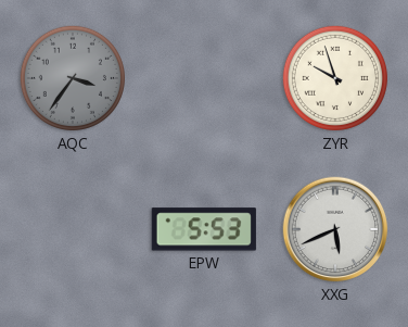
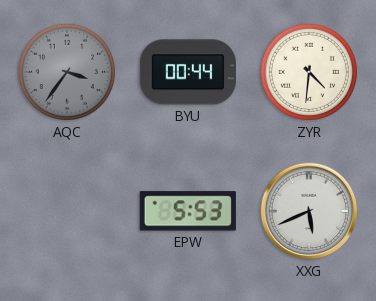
BYU: none -> 00:44
ZYR: 9:57 -> 4:31
